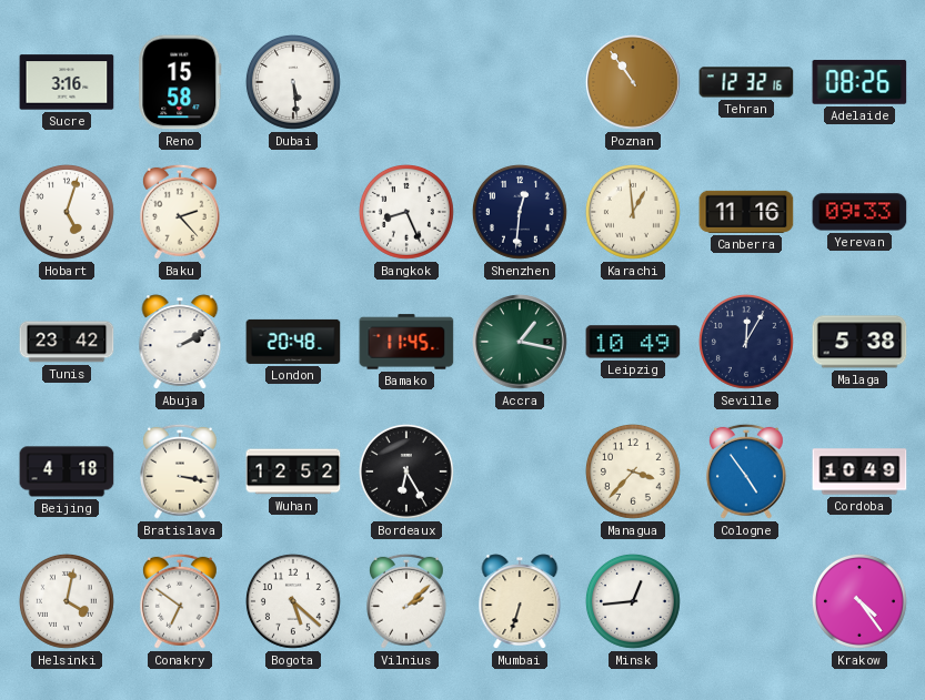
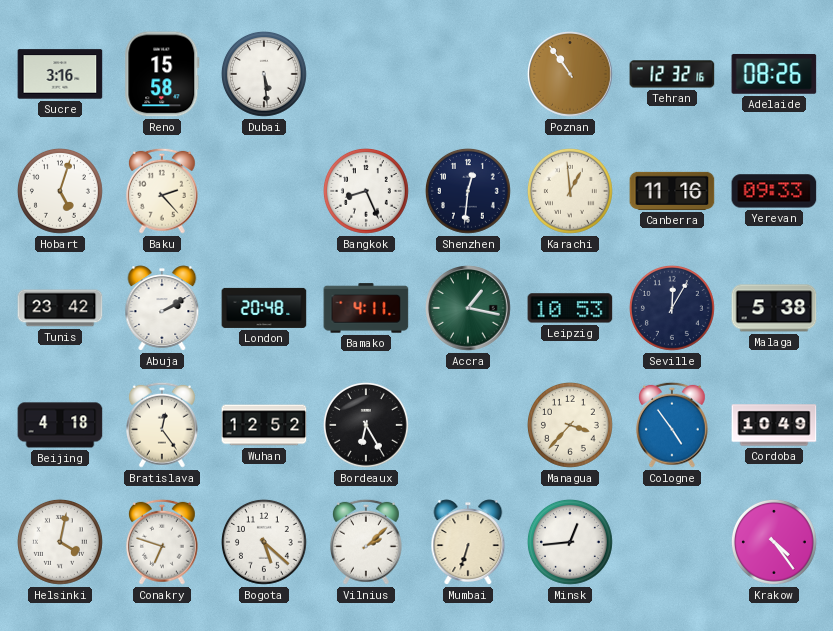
Bamako: 11:45 -> 4:11
Leipzig: 10:49 -> 10:53
Bratislava: 3:17 -> 12:24
Conakry: 6:51 -> 6:48
